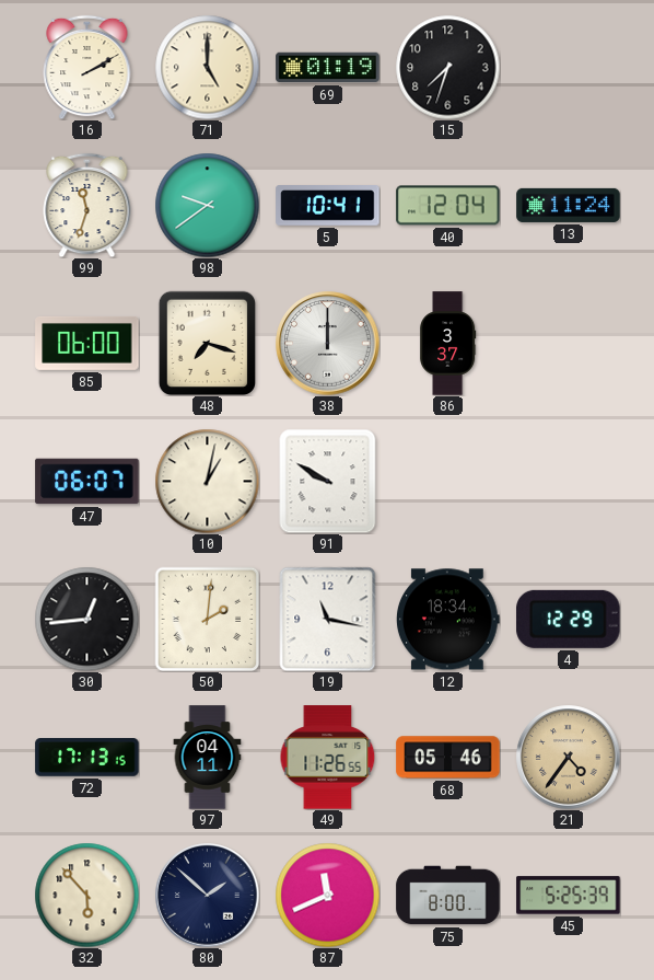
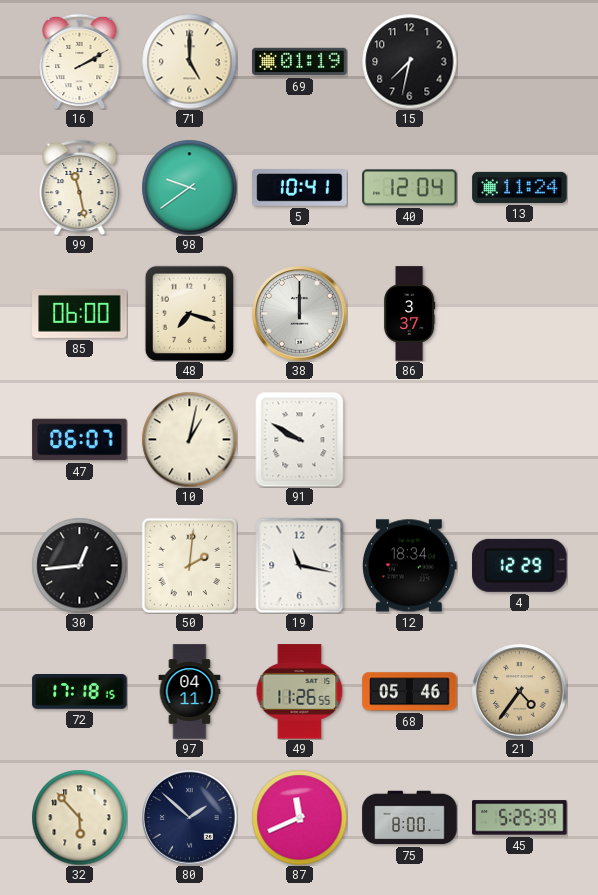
15: 7:33 -> 7:32
99: 11:33 -> 11:28
72: 17:13 -> 17:18
